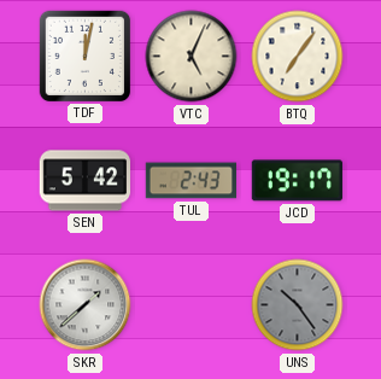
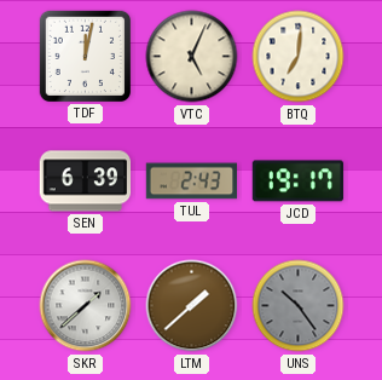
BTQ: 7:06 -> 7:01
SEN: 5:42 -> 6:39
LTM: none -> 1:38
